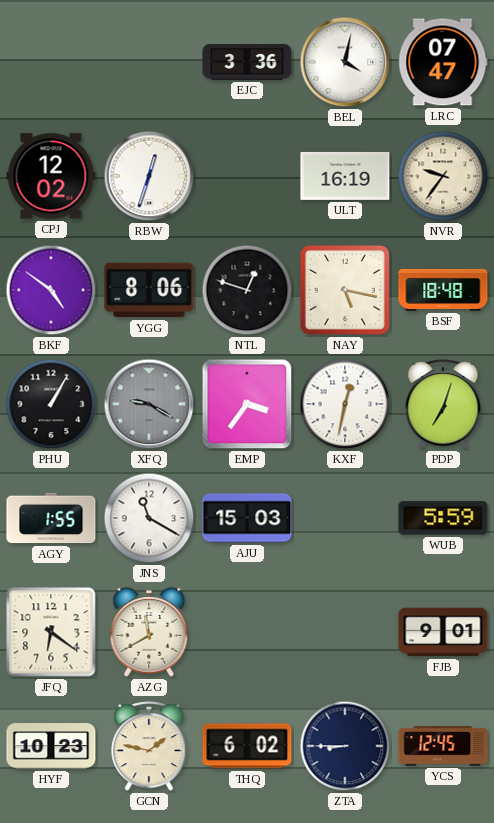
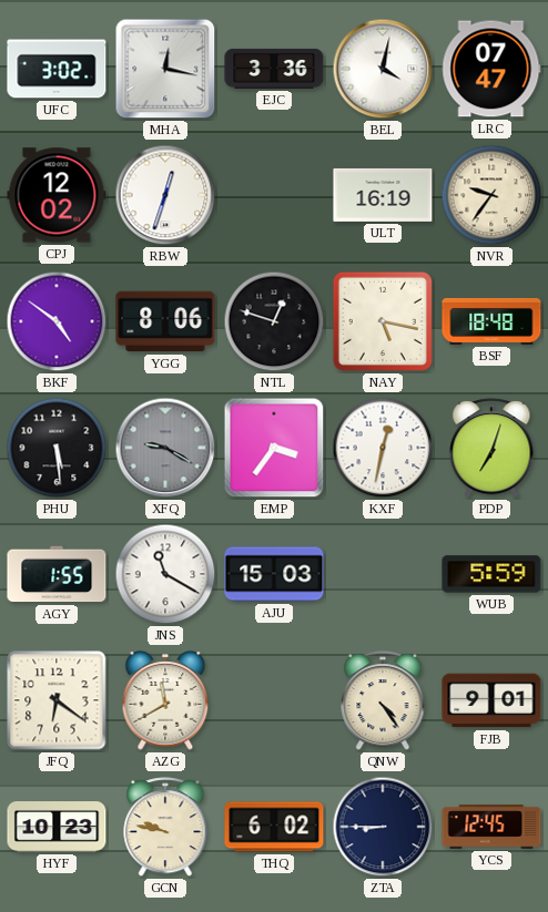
UFC: none -> 3:02
MHA: none -> 12:17
PHU: 1:05 -> 5:29
QNW: none -> 4:24
GCN: 1:47 -> 9:47
